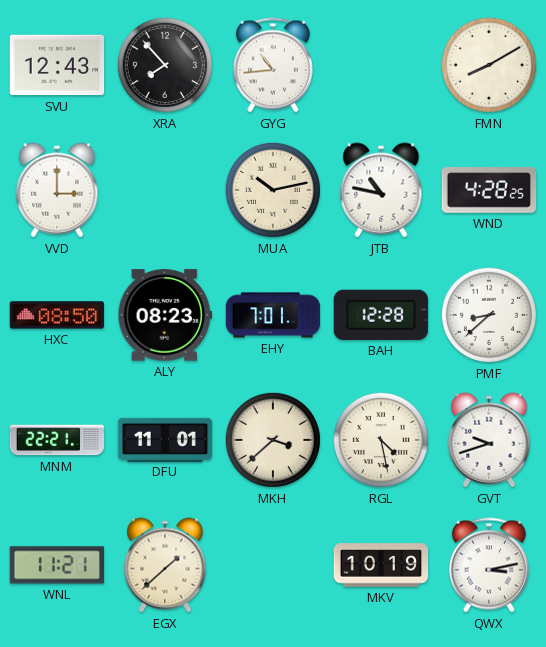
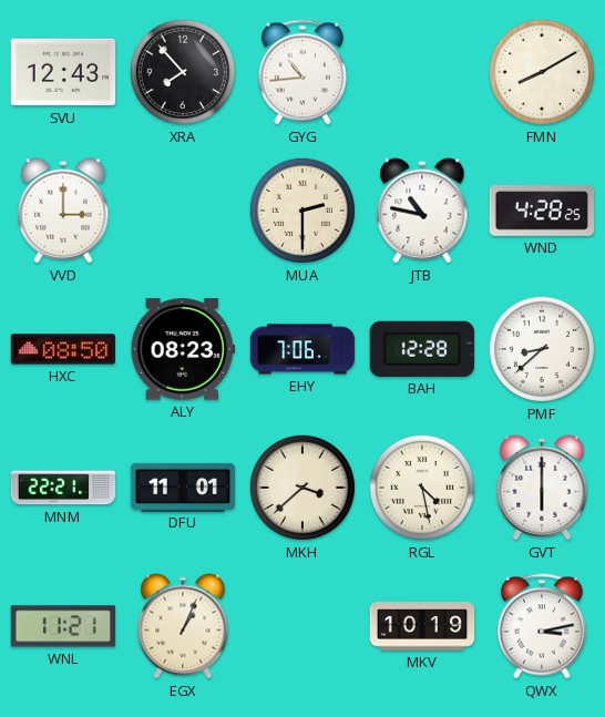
MUA: 10:13 -> 2:30
EHY: 7:01 -> 7:06
GVT: 9:42 -> 6:00
EGX: 1:38 -> 1:04
